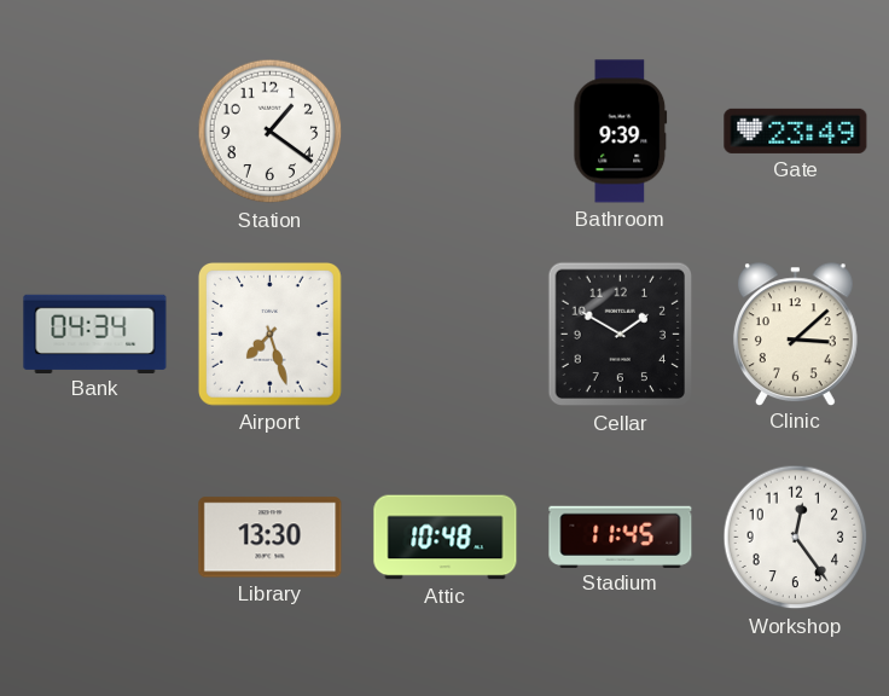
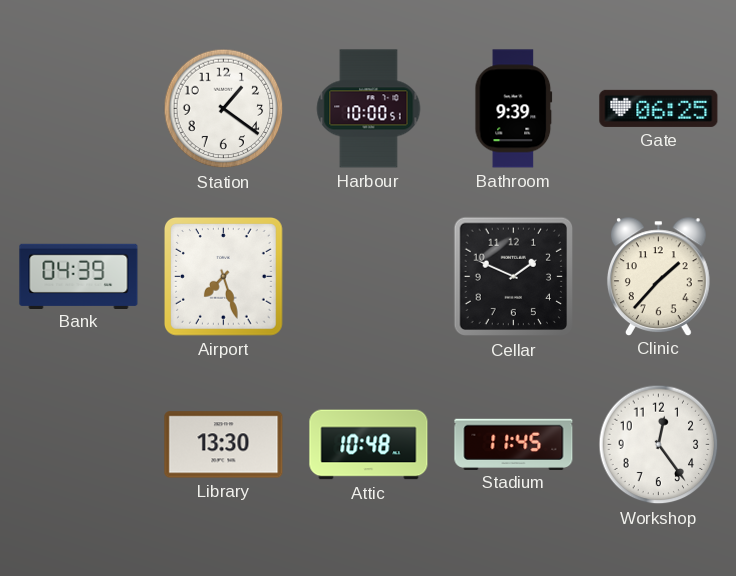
Harbour: none -> 10:00
Gate: 23:49 -> 06:25
Bank: 04:34 -> 04:39
Cellar: 1:50 -> 1:49
Clinic: 3:08 -> 1:37
